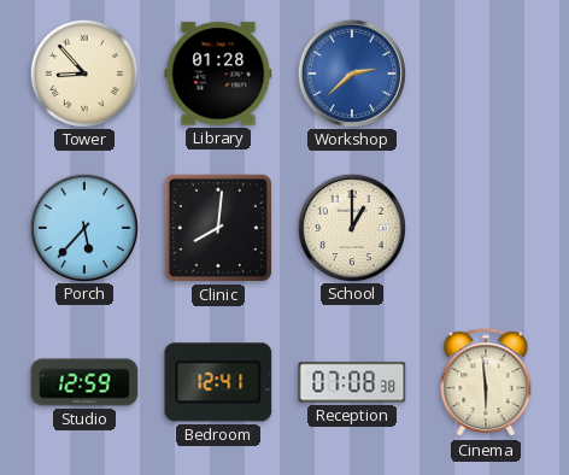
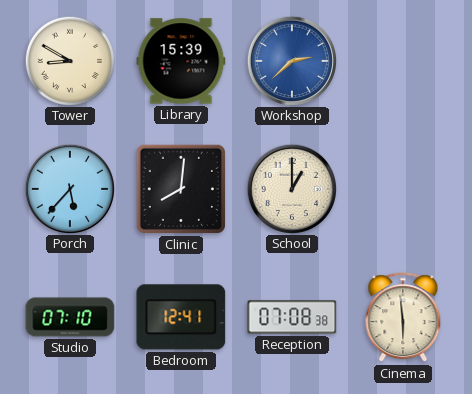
Tower: 8:53 -> 8:50
Library: 01:28 -> 15:39
Studio: 12:59 -> 07:10
